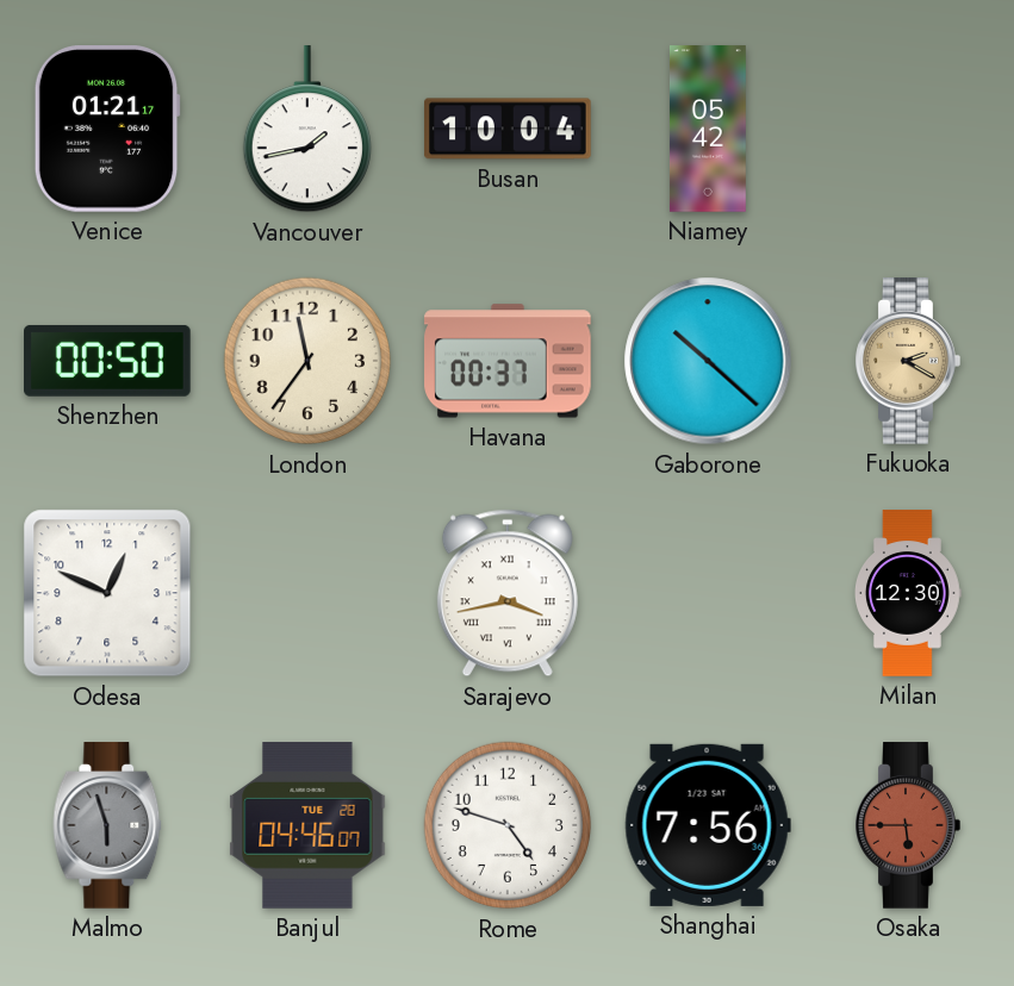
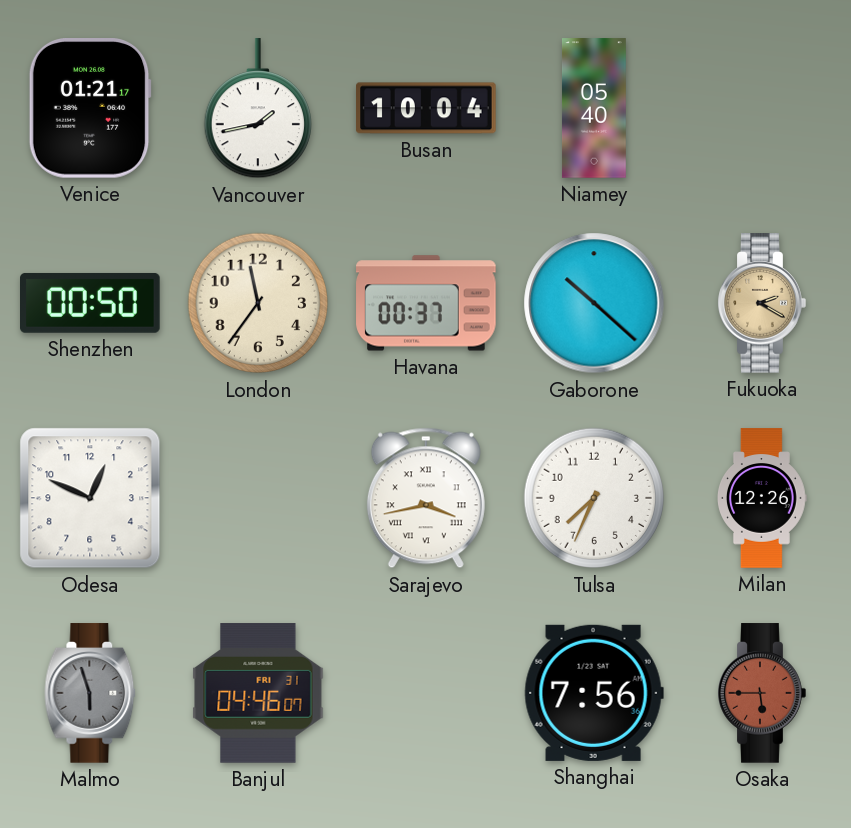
Niamey: 05:42 -> 05:40
Tulsa: none -> 7:34
Milan: 12:30 -> 12:26
Banjul date: TUE 28 -> FRI 31
Rome: 4:48 -> none
